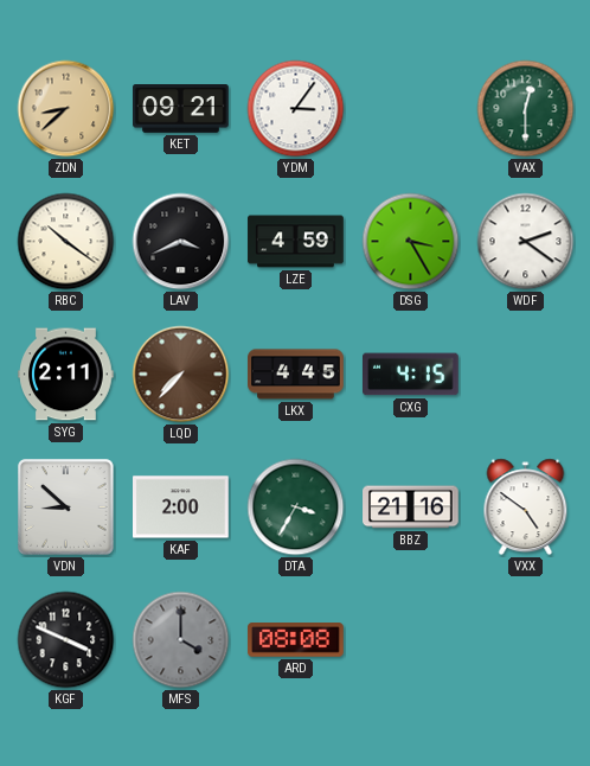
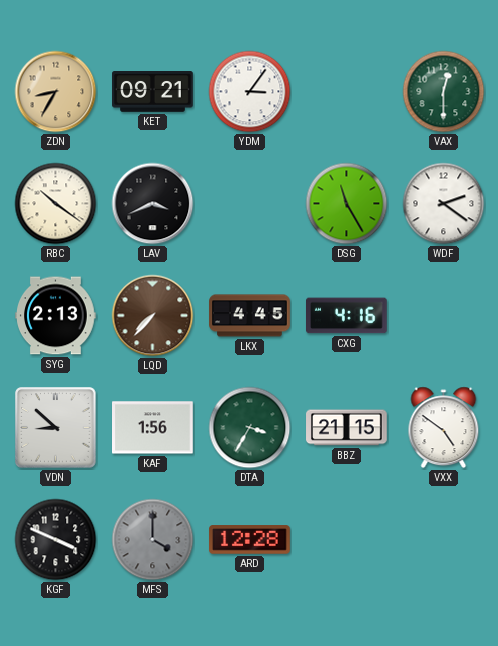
ZDN: 8:38 -> 8:35
LZE: 4:59 -> none
DSG: 3:25 -> 11:25
SYG: 2:11 -> 2:13
CXG: 4:15 -> 4:16
KAF: 2:00 -> 1:56
BBZ: 21:16 -> 21:15
ARD: 08:08 -> 12:28
